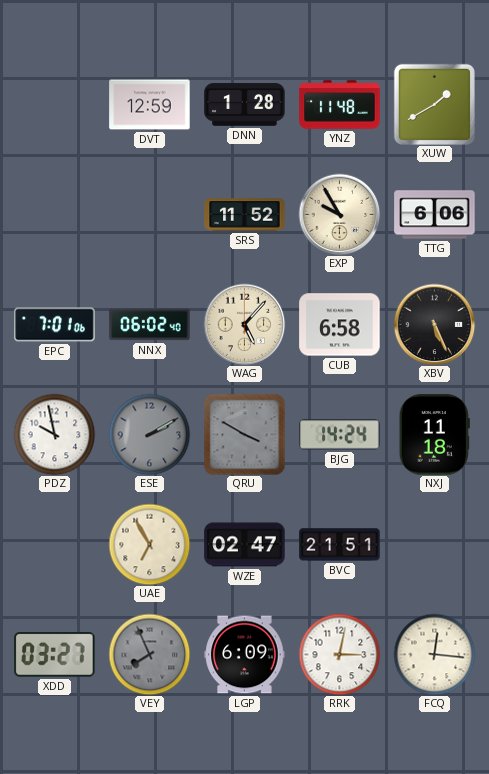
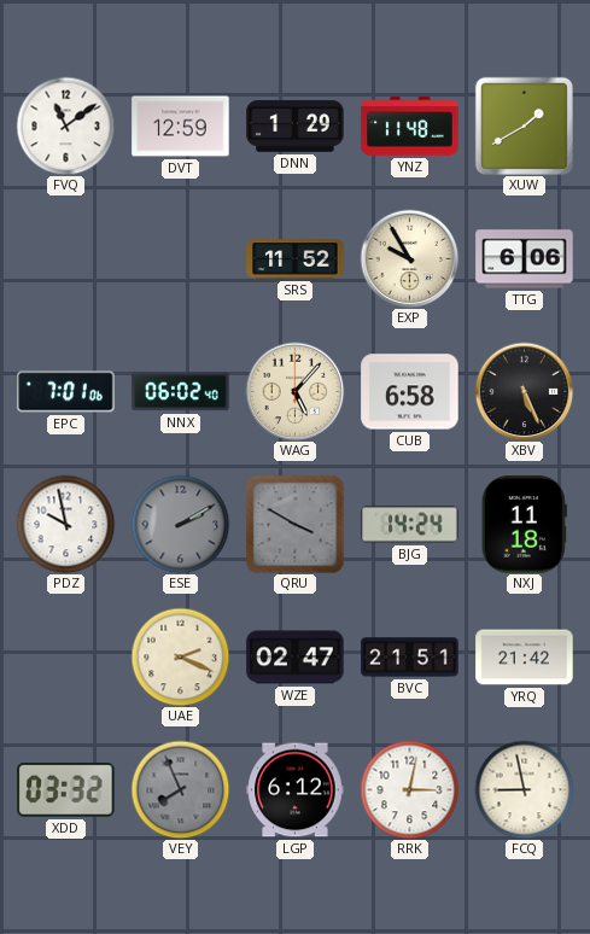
FVQ: none -> 11:09
DNN: 1:28 -> 1:29
UAE: 6:55 -> 2:19
YRQ: none -> 21:42
XDD: 03:27 -> 03:32
LGP: 6:09 -> 6:12
FCQ: 12:16 -> 8:58
